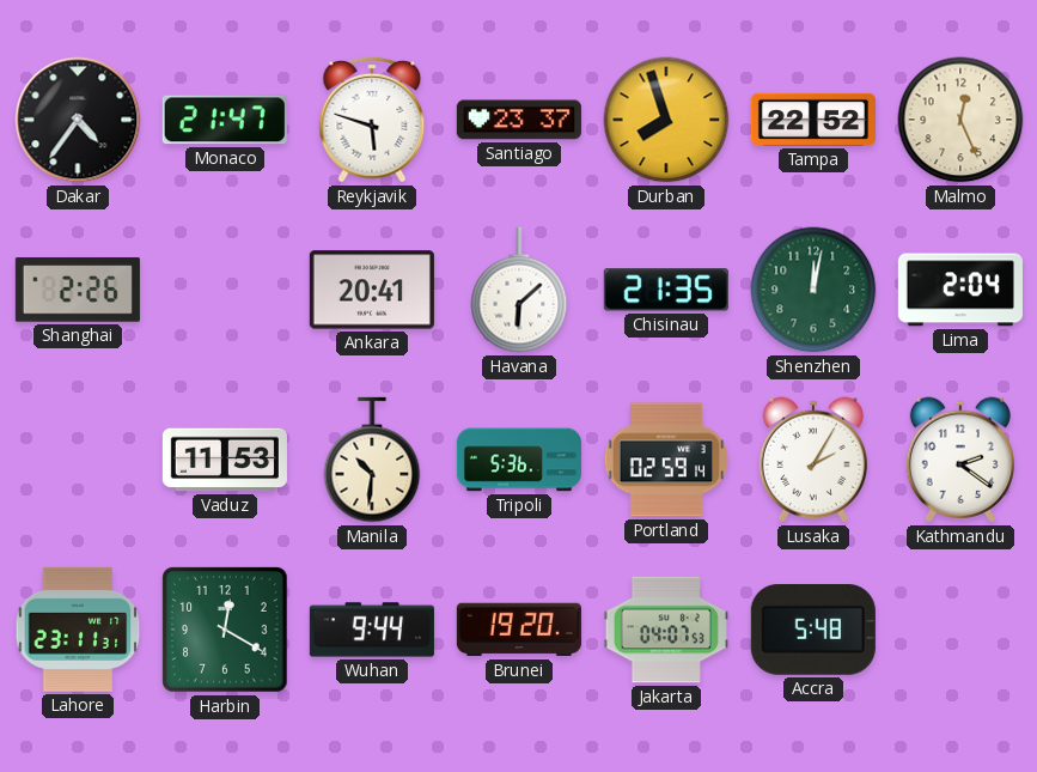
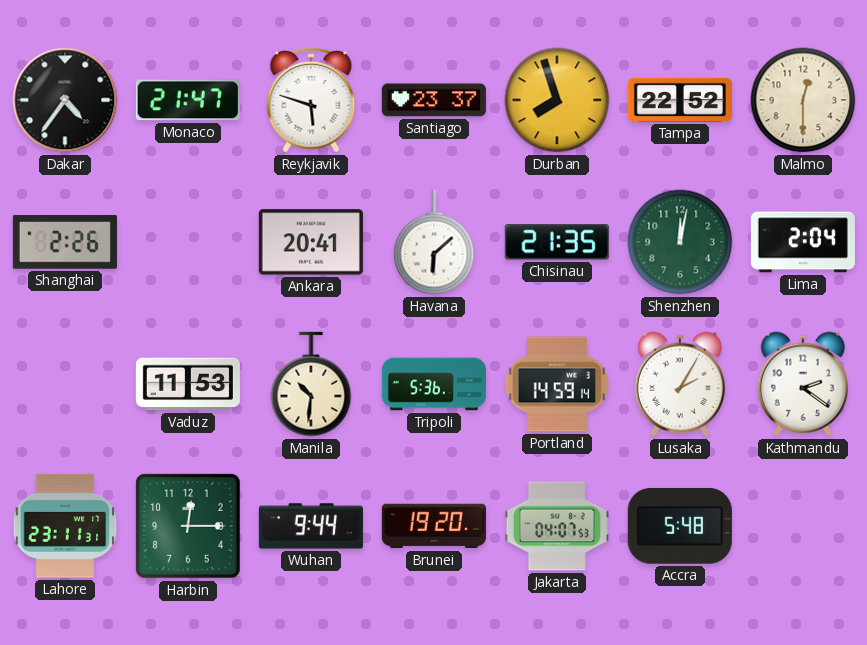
Malmo: 12:26 -> 12:30
Portland: 02:59 -> 14:59
Harbin: 12:20 -> 12:15
